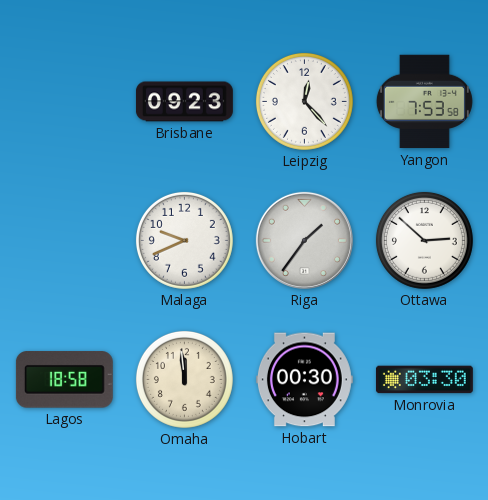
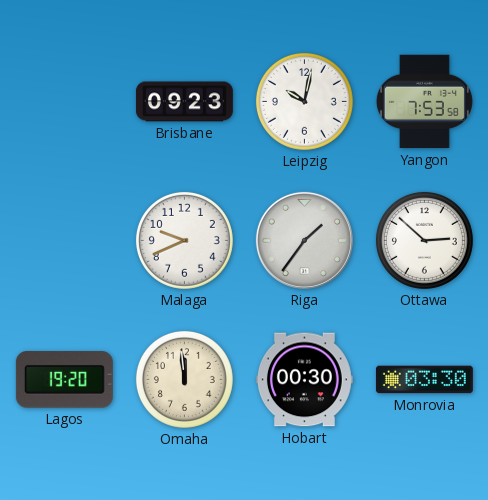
Leipzig: 12:23 -> 10:02
Lagos: 18:58 -> 19:20
